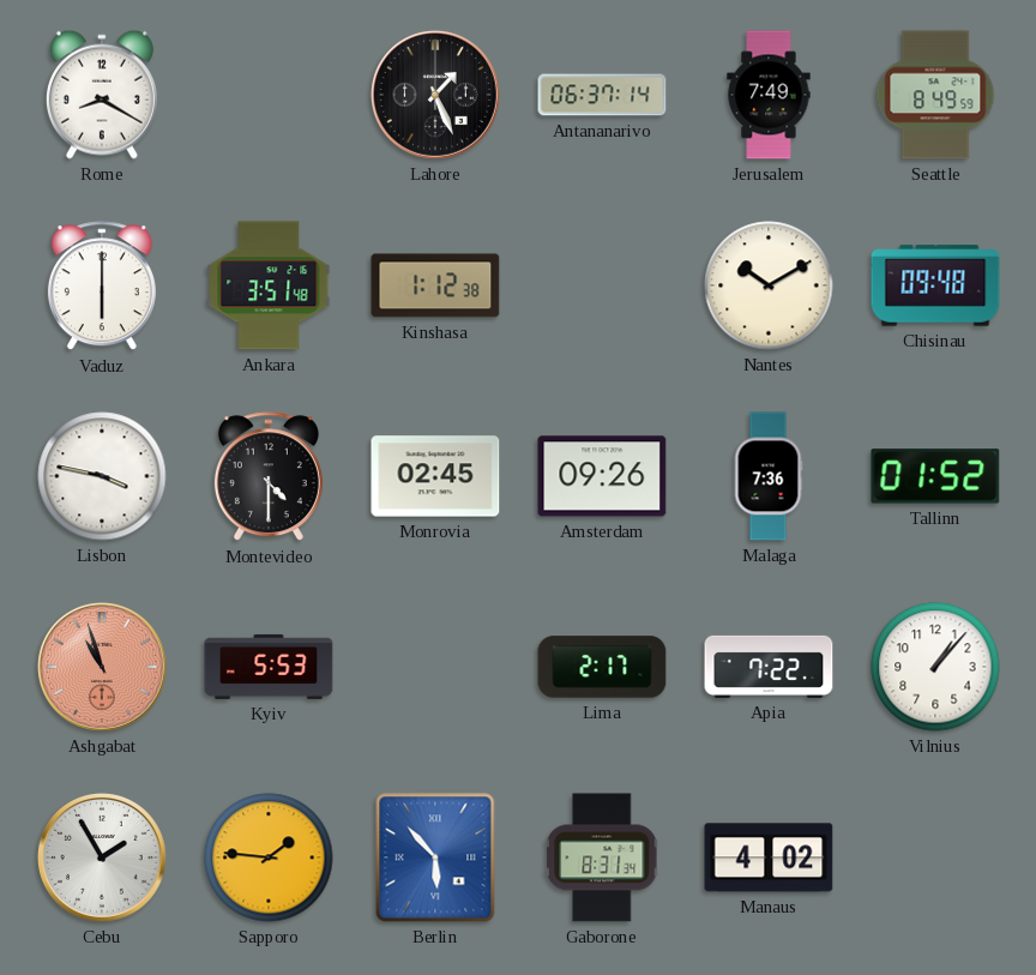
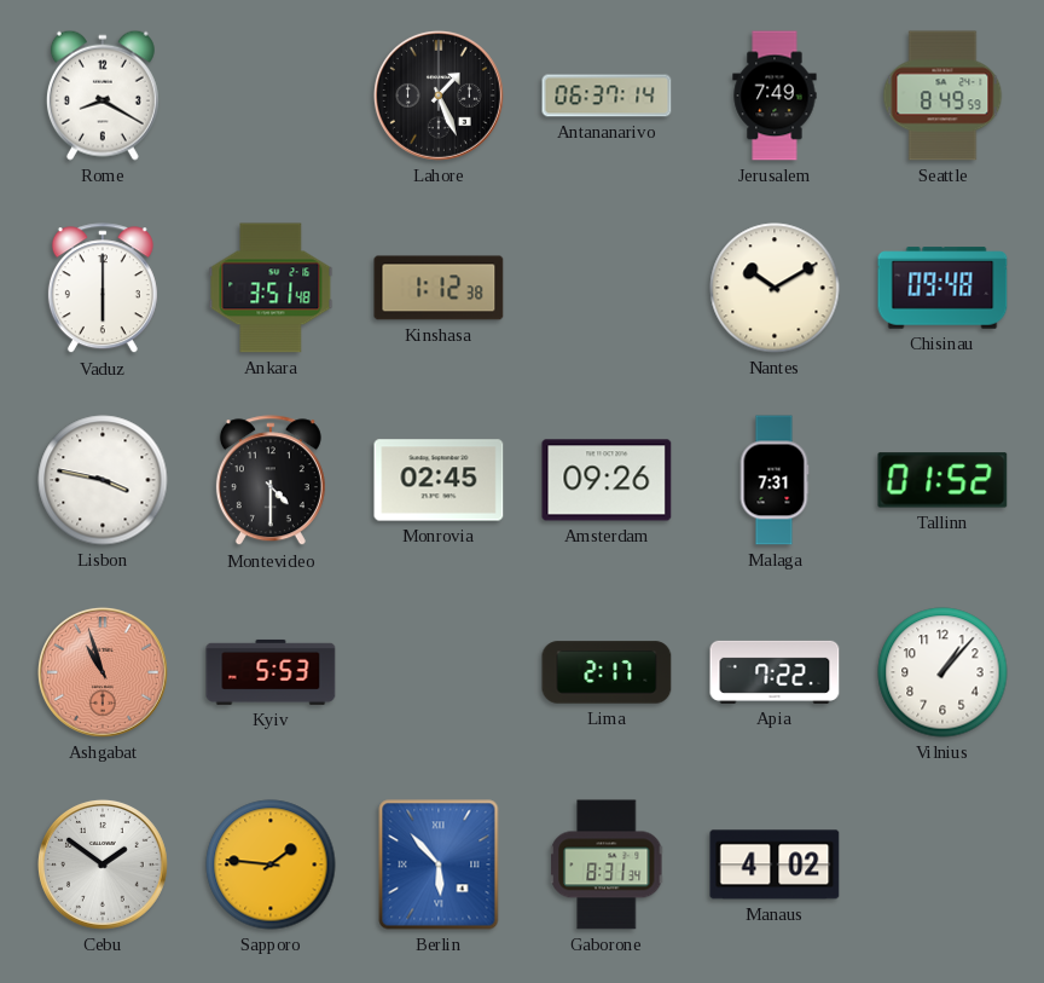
Malaga: 7:36 -> 7:31
Cebu: 1:55 -> 1:51
